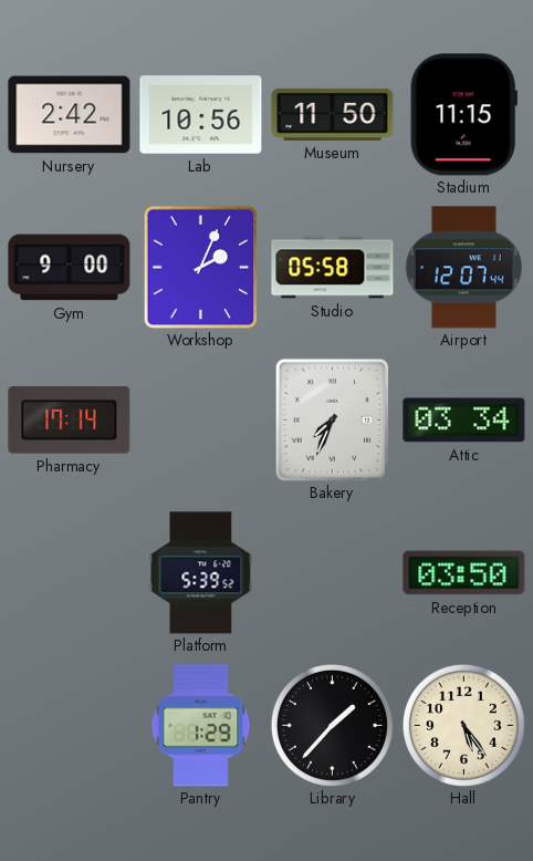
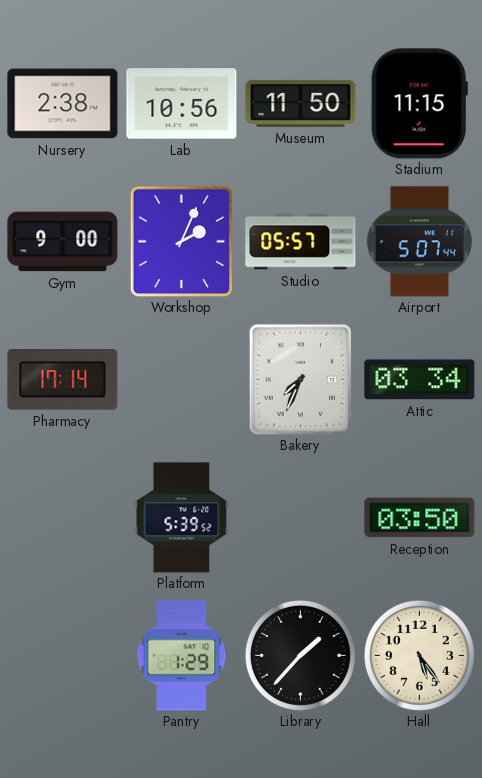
Nursery: 2:42 -> 2:38
Studio: 05:58 -> 05:57
Airport: 12:07 -> 5:07
